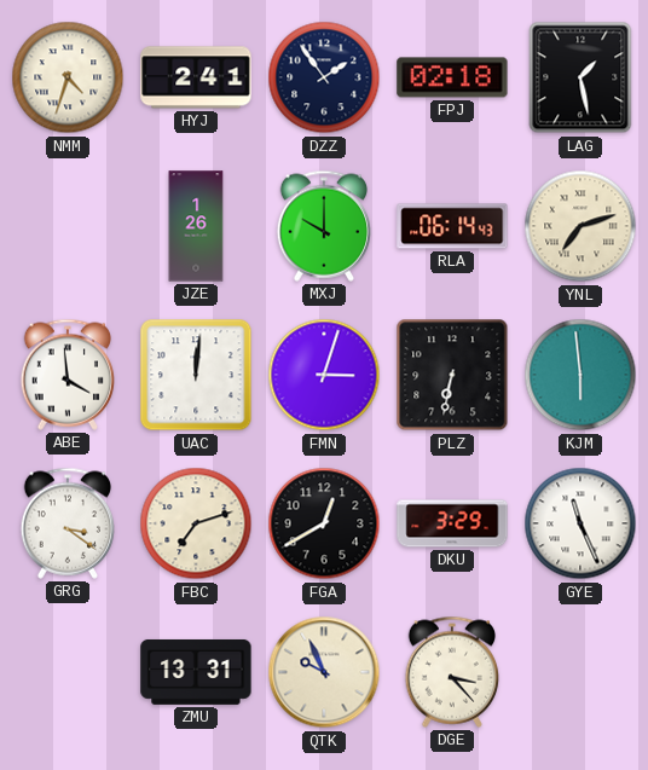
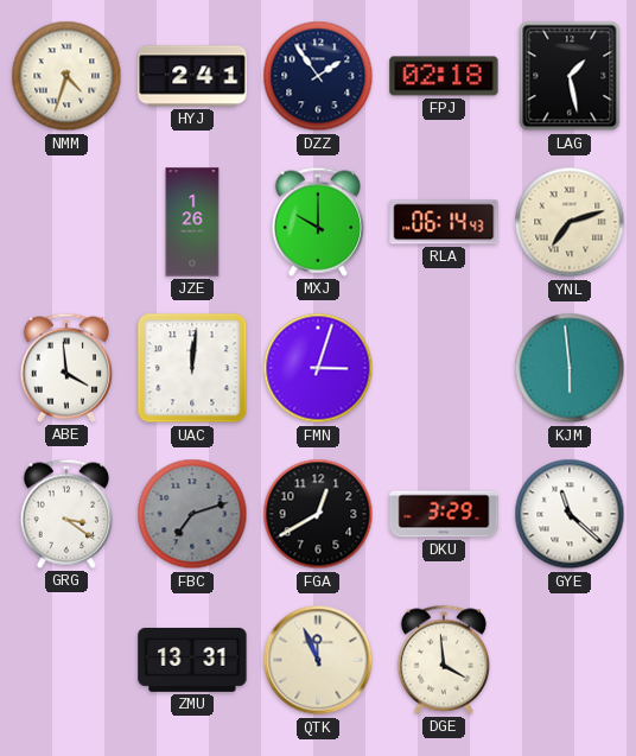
PLZ: 6:32 -> none
FBC dial: cream -> grey
GYE: 11:26 -> 11:22
QTK: 9:56 -> 11:56
DGE: 3:23 -> 3:59
